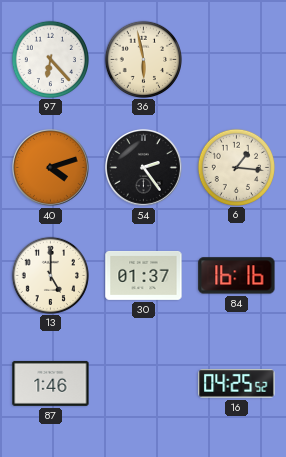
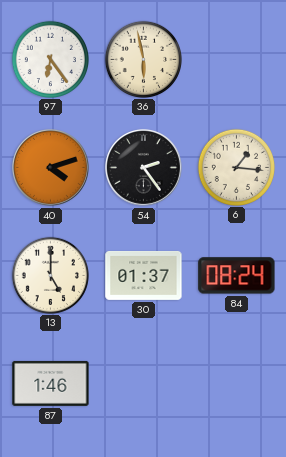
97: 6:23 -> 6:24
84: 16:16 -> 08:24
16: 04:25 -> none
